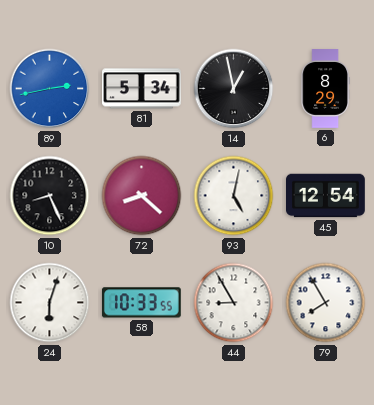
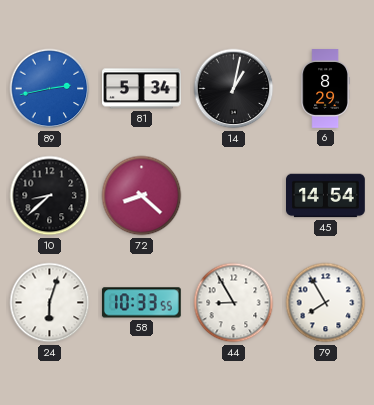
14: 12:58 -> 1:02
10: 8:26 -> 8:38
93: 5:02 -> none
45: 12:54 -> 14:54
